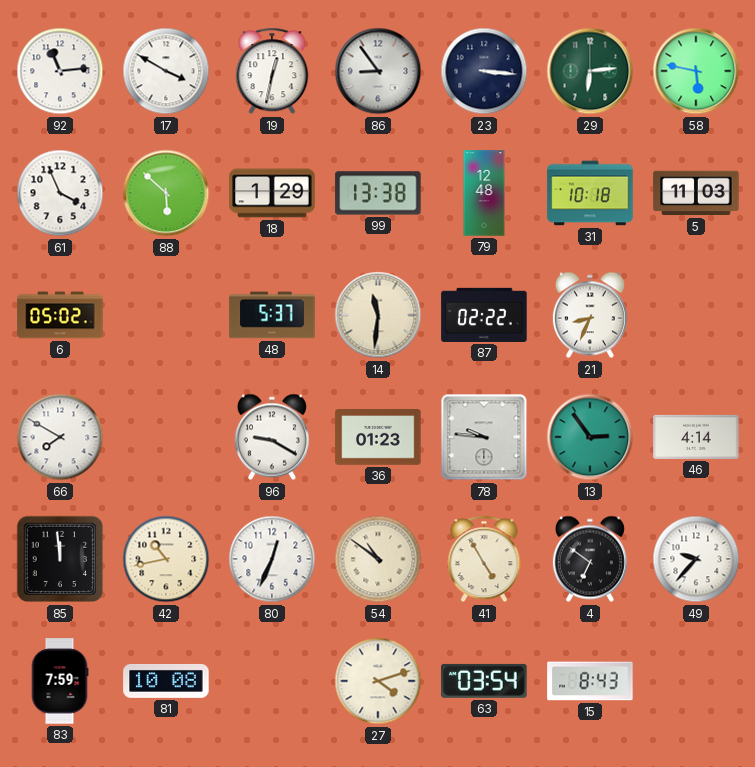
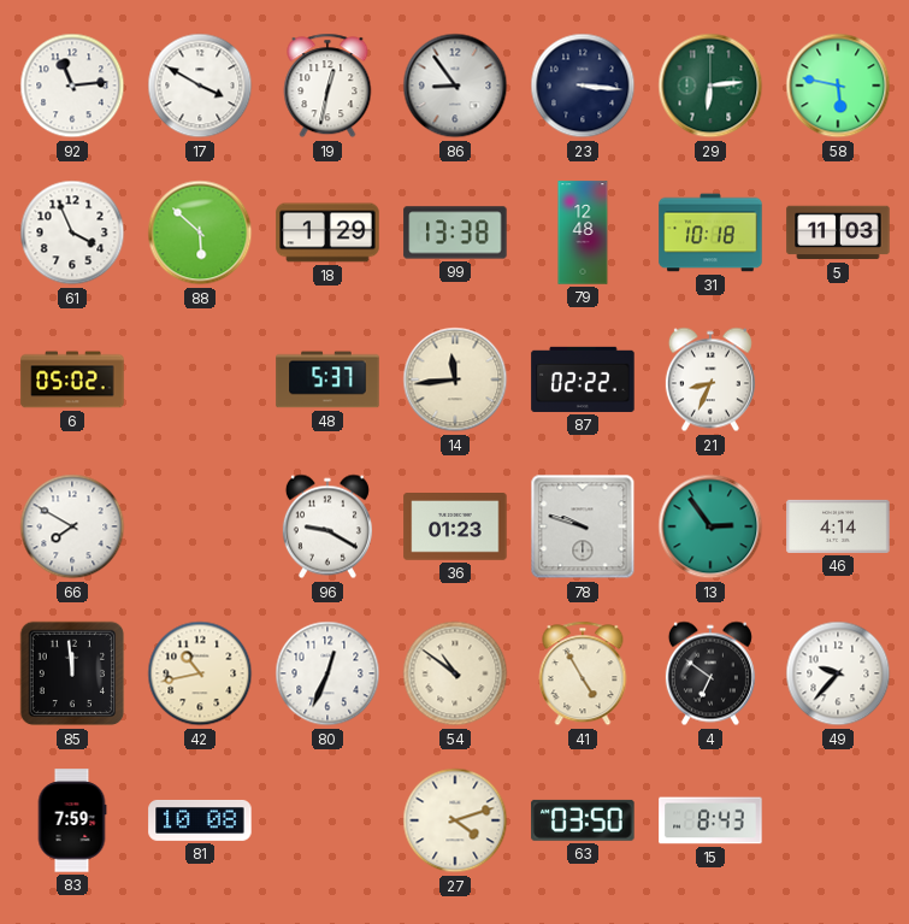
14: 11:31 -> 11:44
78: 9:46 -> 9:48
63: 03:54 -> 03:50
